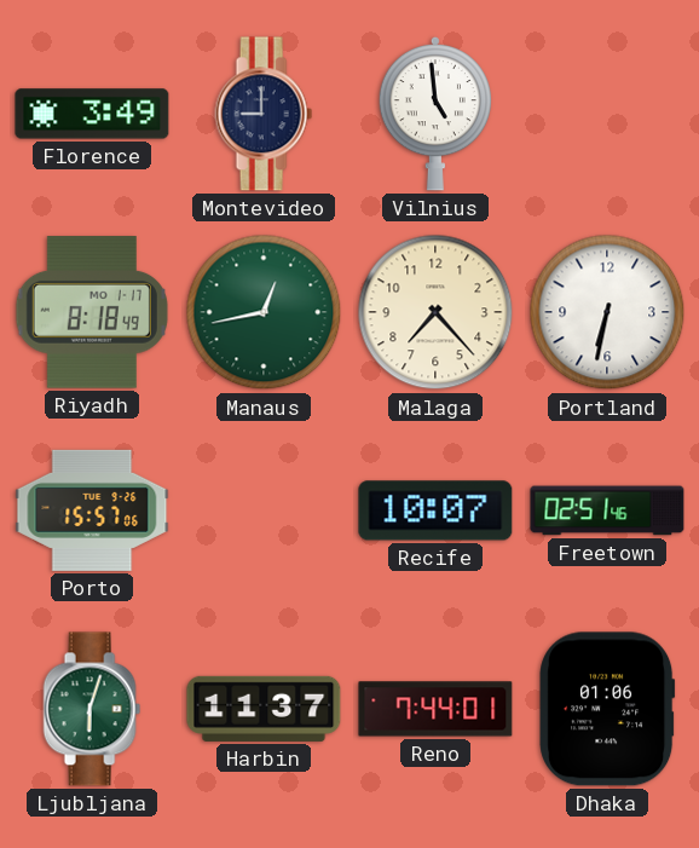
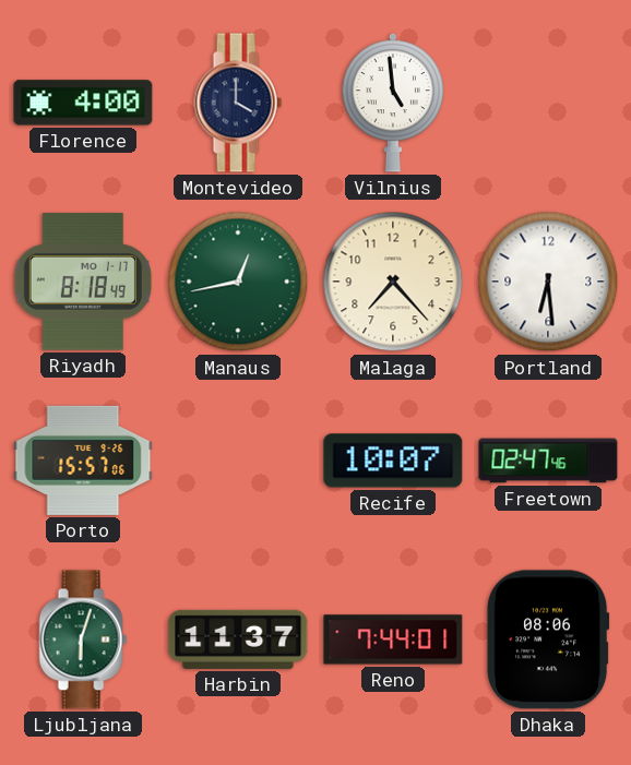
Florence: 3:49 -> 4:00
Montevideo: 9:00 -> 4:00
Portland: 6:32 -> 6:29
Freetown: 02:51 -> 02:47
Dhaka: 01:06 -> 08:06
